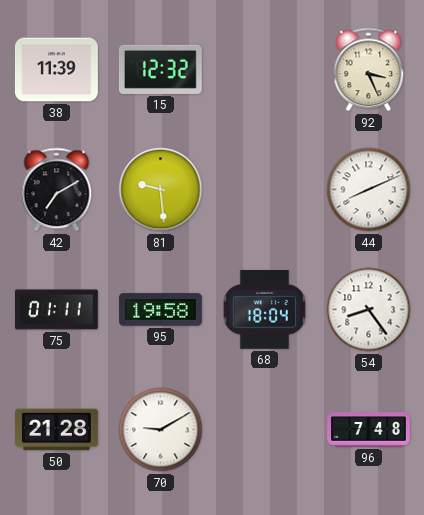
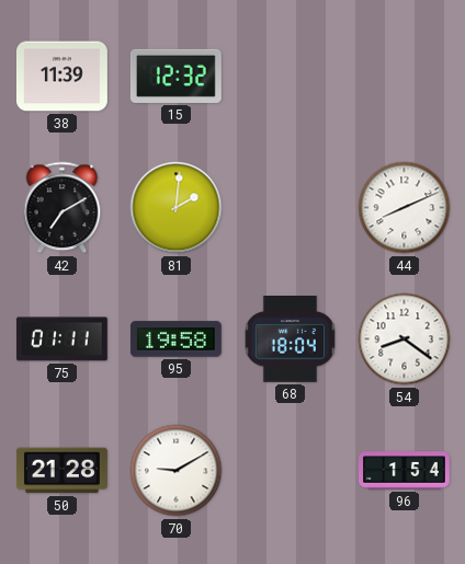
92: 3:26 -> none
81: 9:29 -> 2:01
54: 8:24 -> 8:21
96: 7:48 -> 1:54
